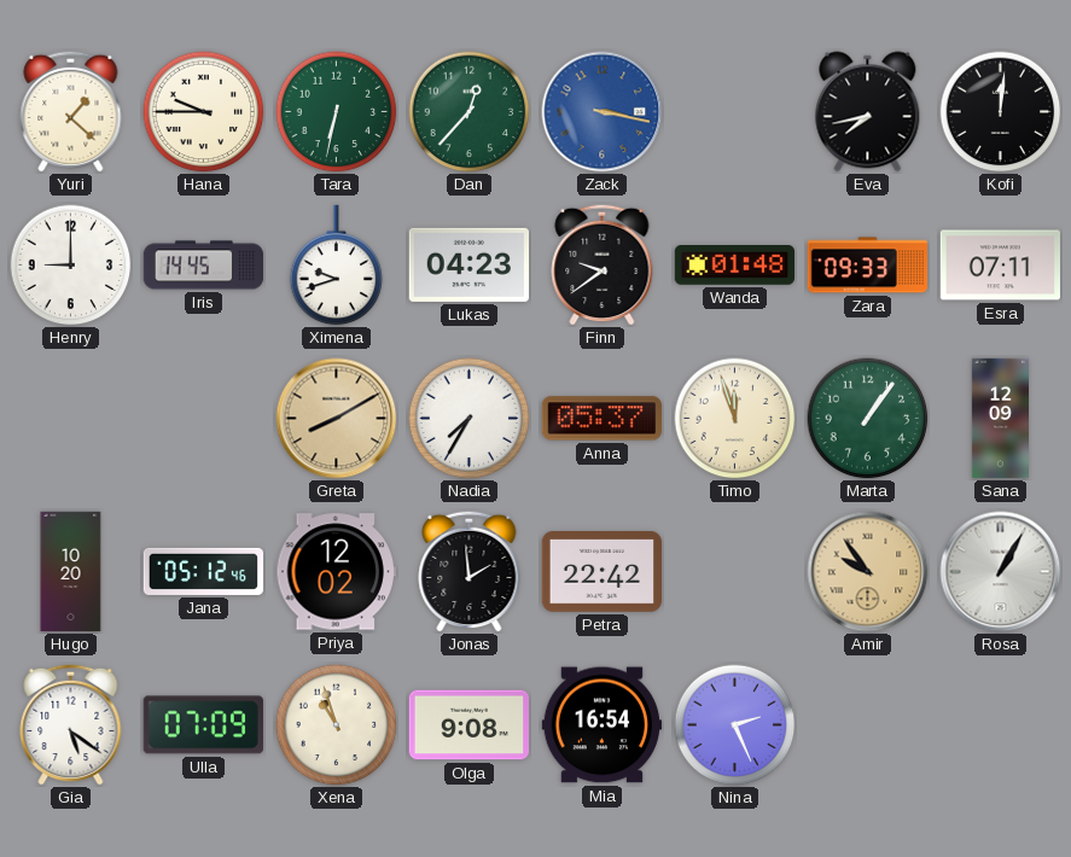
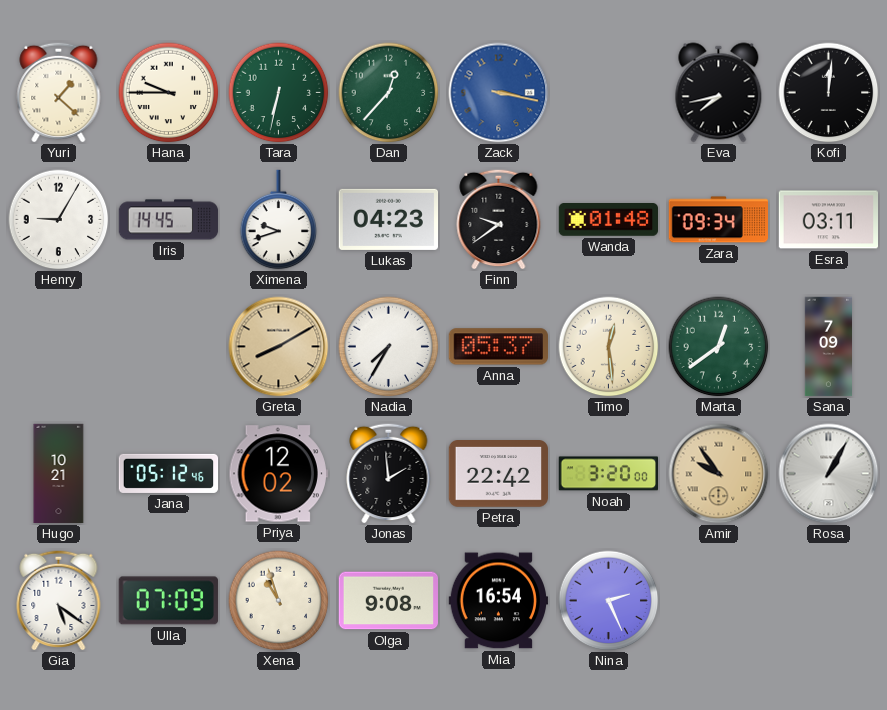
Henry: 9:00 -> 9:05
Zara: 09:33 -> 09:34
Esra: 07:11 -> 03:11
Timo: 11:57 -> 12:29
Marta: 1:06 -> 12:39
Sana: 12:09 -> 7:09
Hugo: 10:20 -> 10:21
Noah: none -> 3:20
